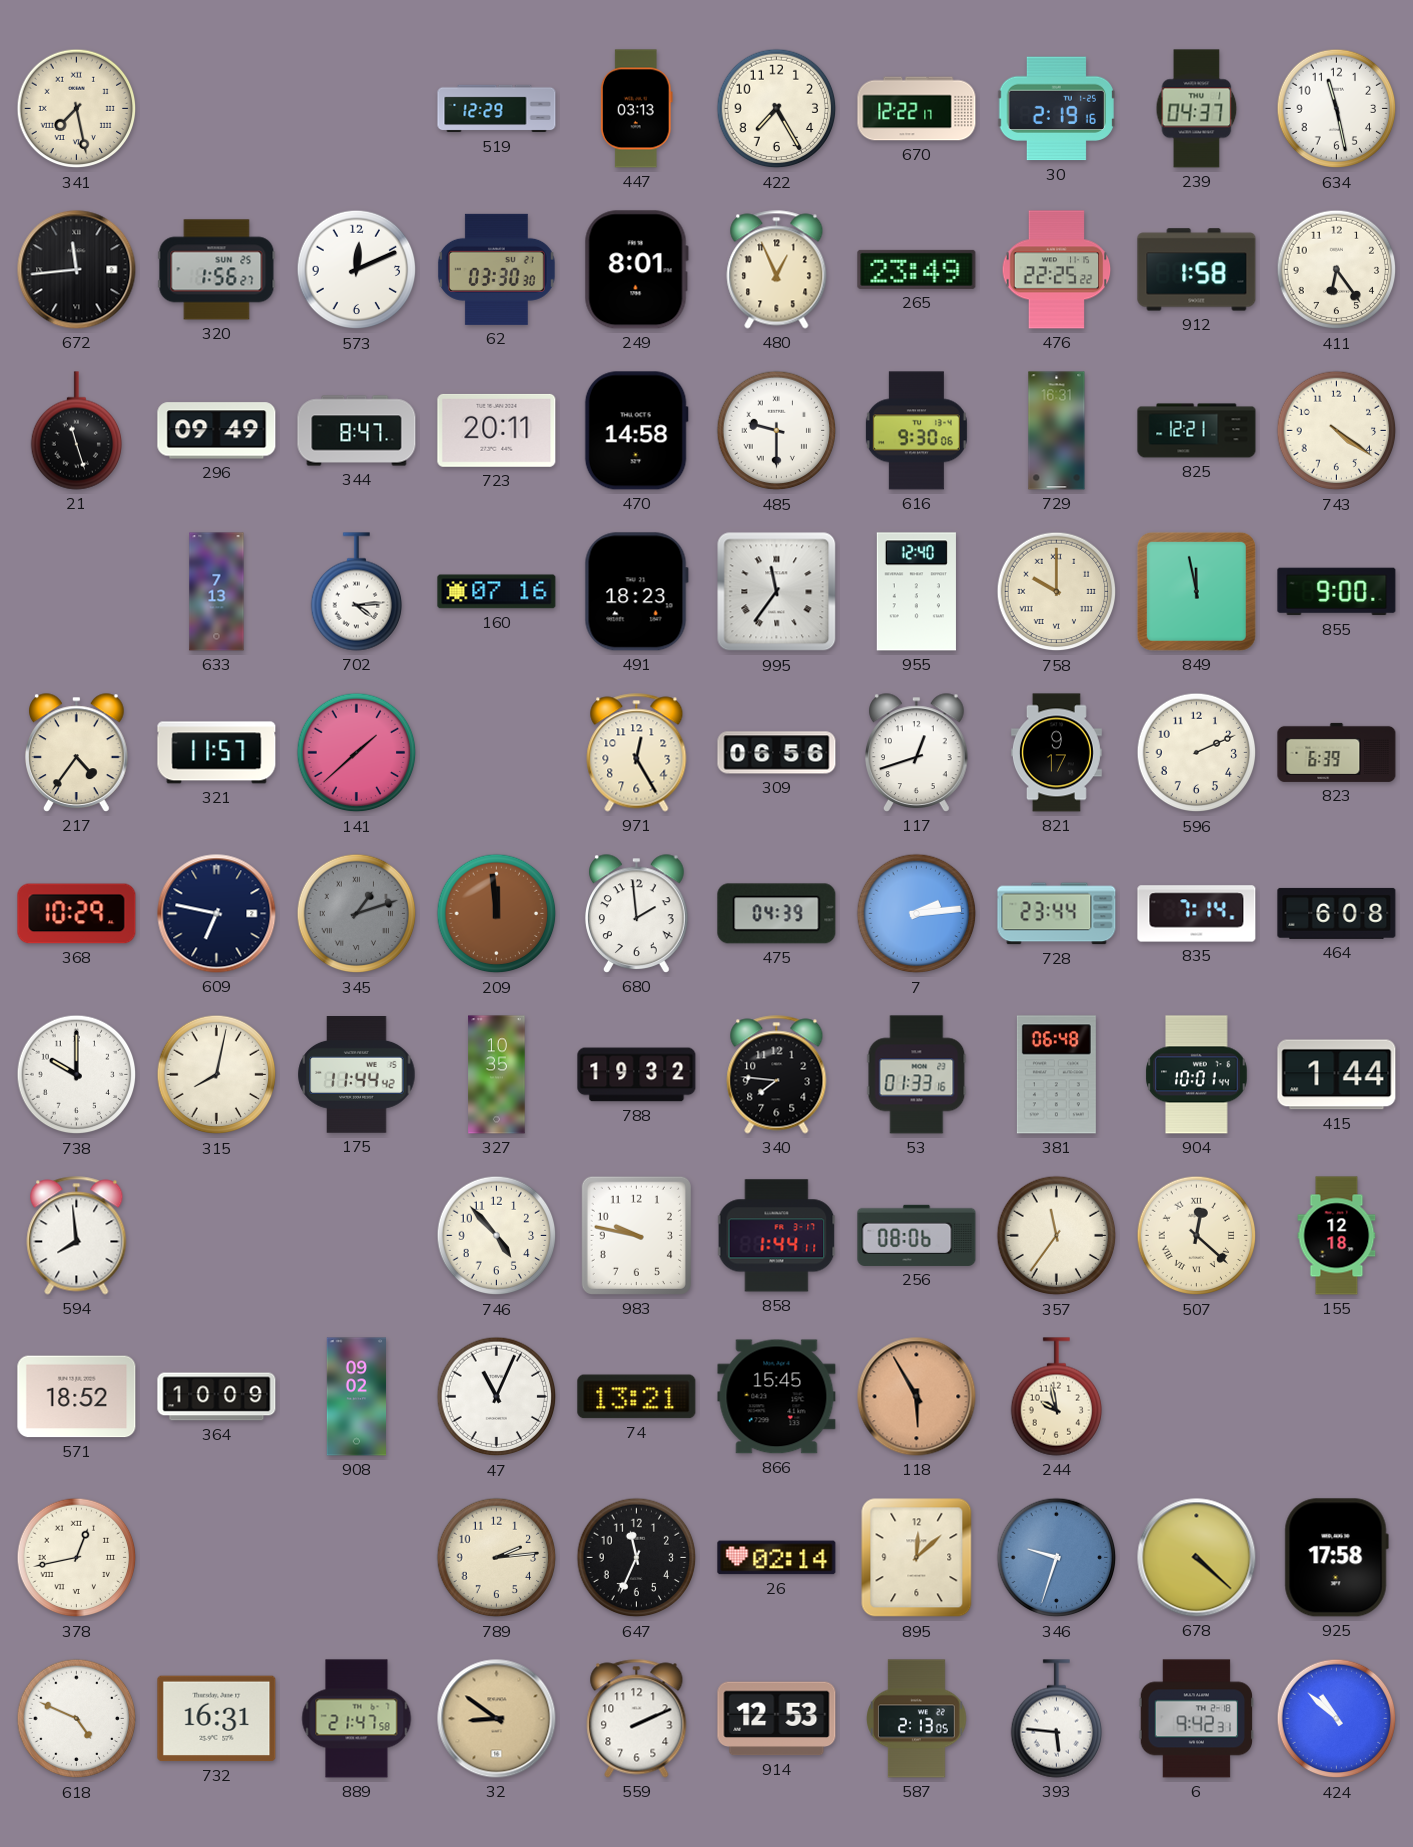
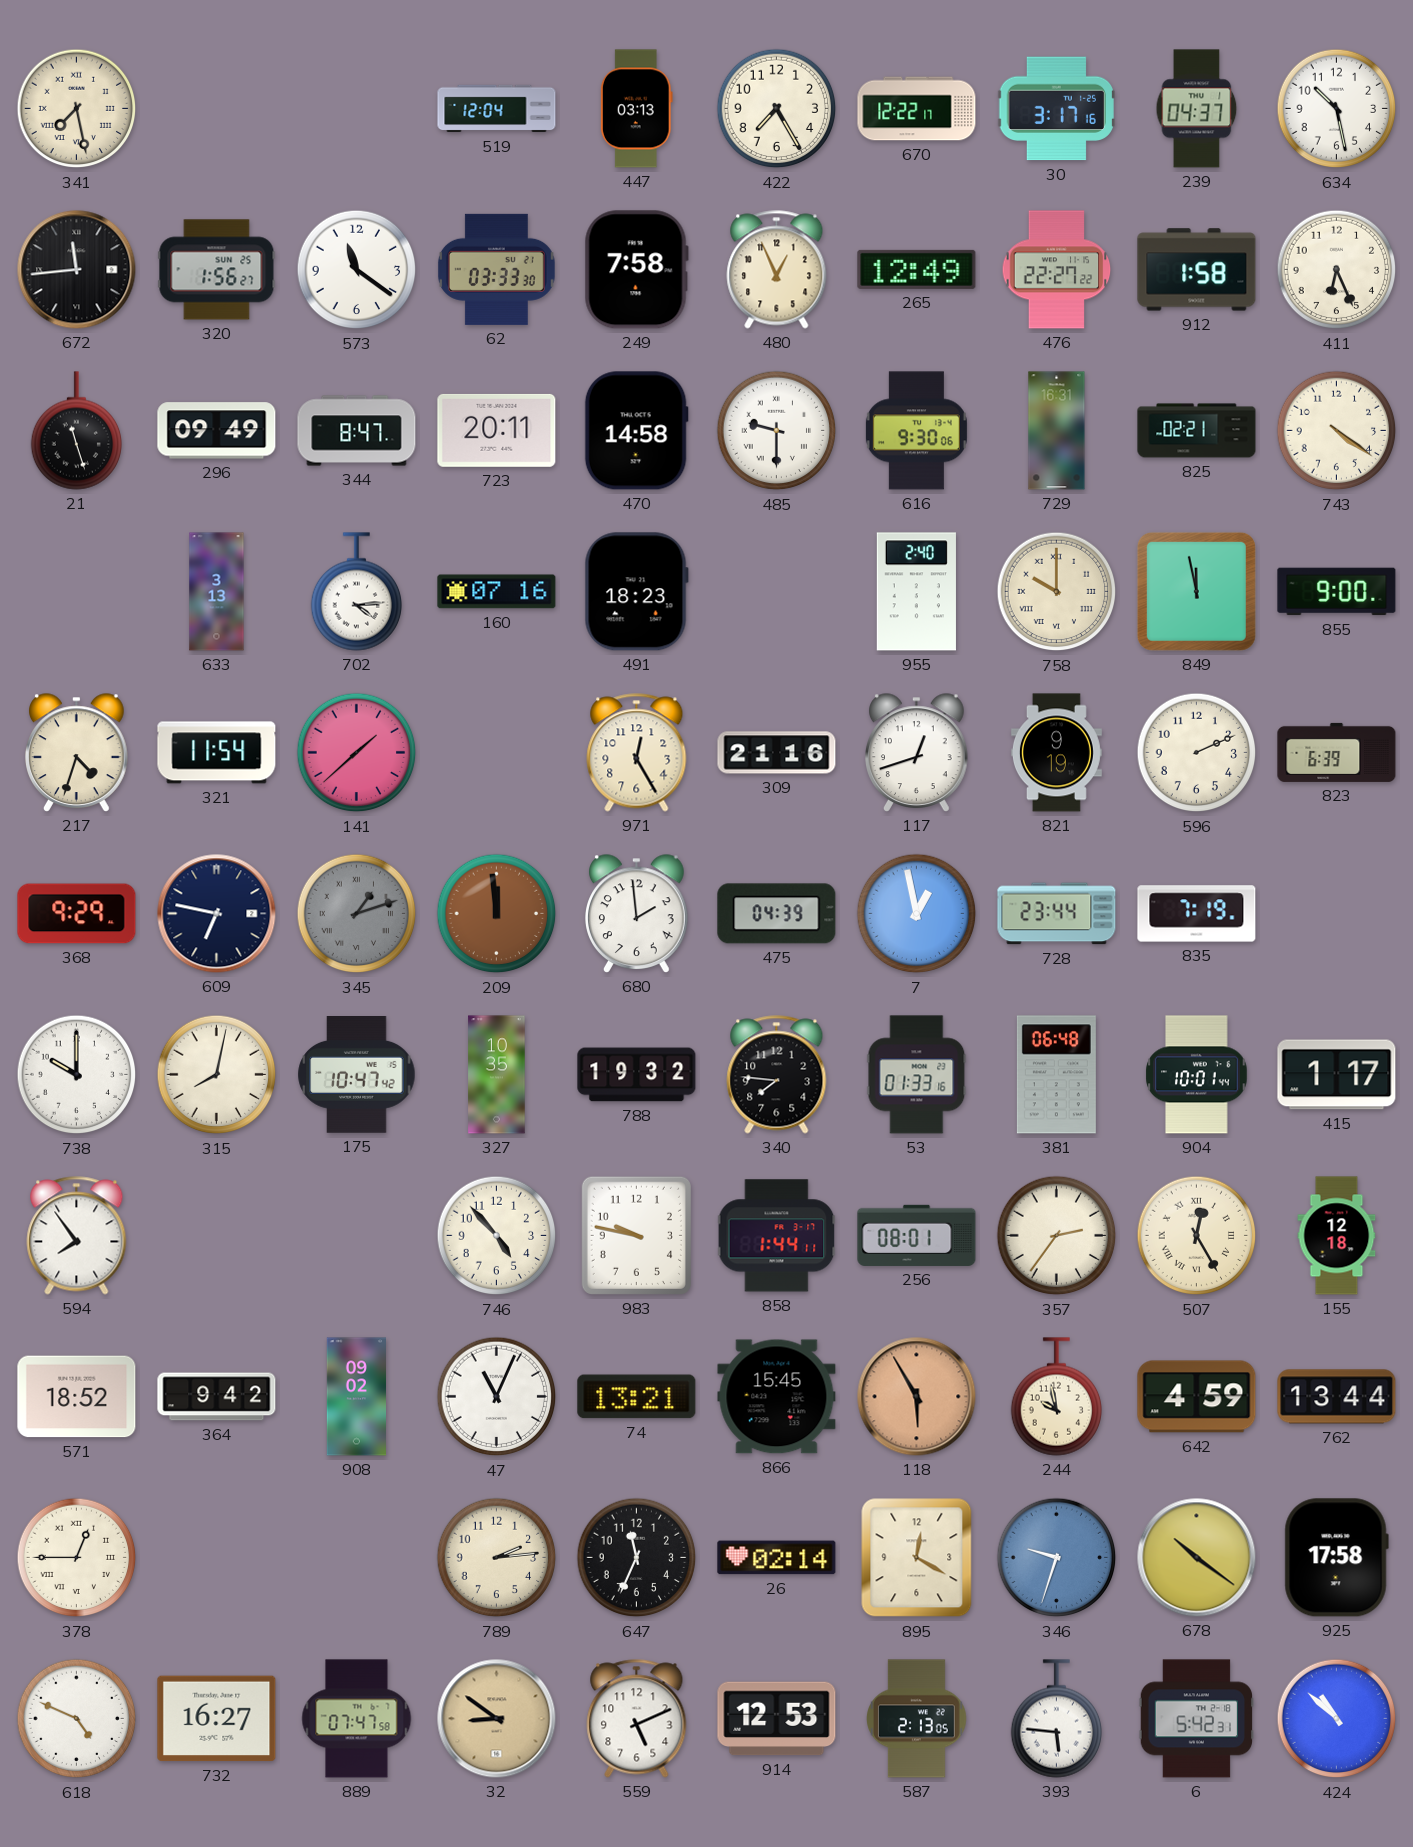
519: 12:29 -> 12:04
30: 2:19 -> 3:17
634: 11:28 -> 10:28
573: 12:11 -> 11:21
62: 03:30 -> 03:33
249: 8:01 -> 7:58
265: 23:49 -> 12:49
476: 22:25 -> 22:27
411: 6:24 -> 6:26
825: 12:21 -> 02:21
633: 7:13 -> 3:13
995: 11:36 -> none
955: 12:40 -> 2:40
217: 4:36 -> 4:33
321: 11:57 -> 11:54
309: 06:56 -> 21:16
821: 9:17 -> 9:19
368: 10:29 -> 9:29
7: 2:14 -> 12:58
835: 7:14 -> 7:19
464: 6:08 -> none
175: 11:44 -> 10:47
415: 1:44 -> 1:17
594: 7:59 -> 7:54
256: 08:06 -> 08:01
357: 11:36 -> 2:36
507: 12:22 -> 12:25
364: 10:09 -> 9:42
642: none -> 4:59
762: none -> 13:44
378: 12:43 -> 12:45
895: 12:08 -> 12:20
678: 4:22 -> 10:21
732: 16:31 -> 16:27
889: 21:47 -> 07:47
559: 2:11 -> 5:11
6: 9:42 -> 5:42
